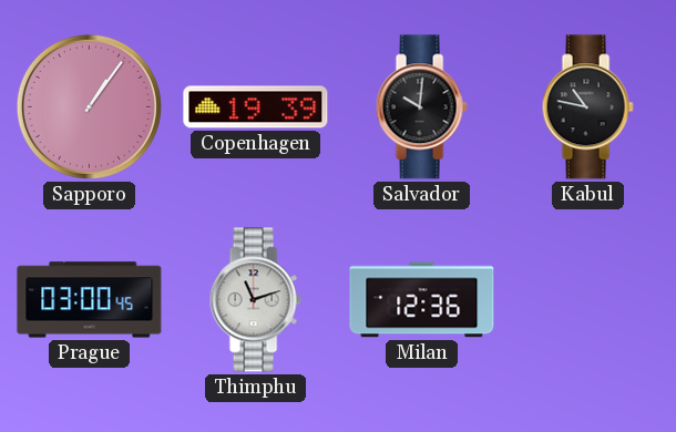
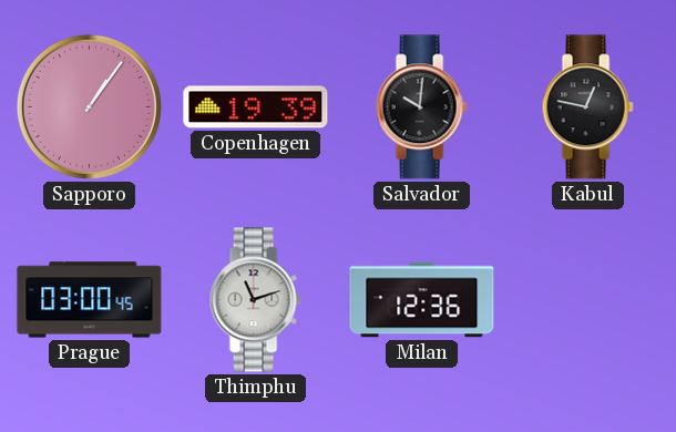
Kabul: 10:47 -> 12:47
